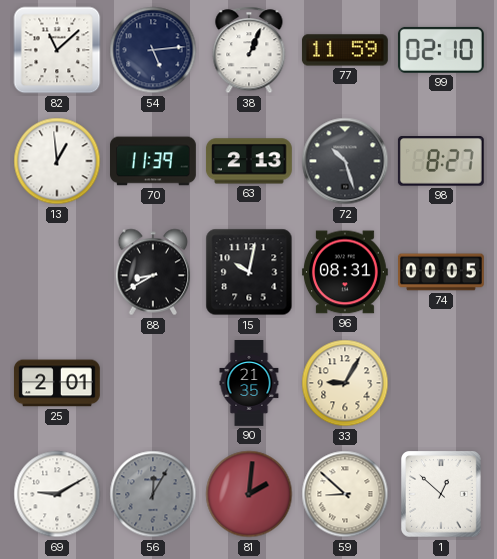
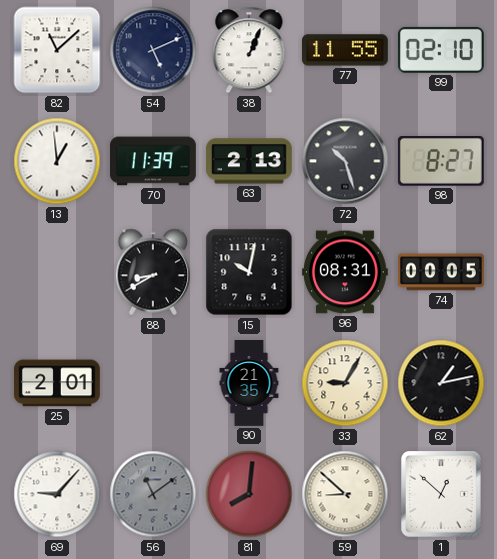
54: 5:14 -> 5:11
77: 11:59 -> 11:55
62: none -> 1:13
69: 9:10 -> 9:07
56: 12:05 -> 11:09
81: 2:01 -> 8:01
